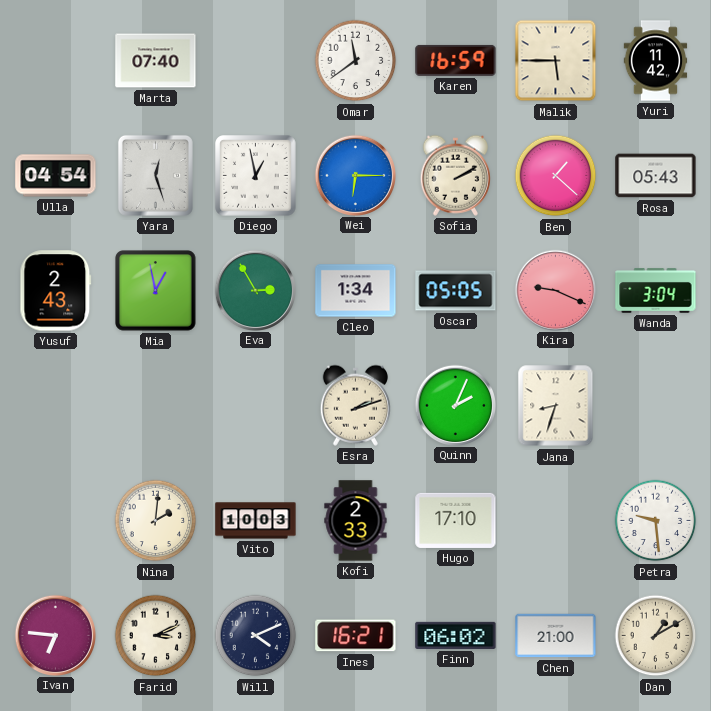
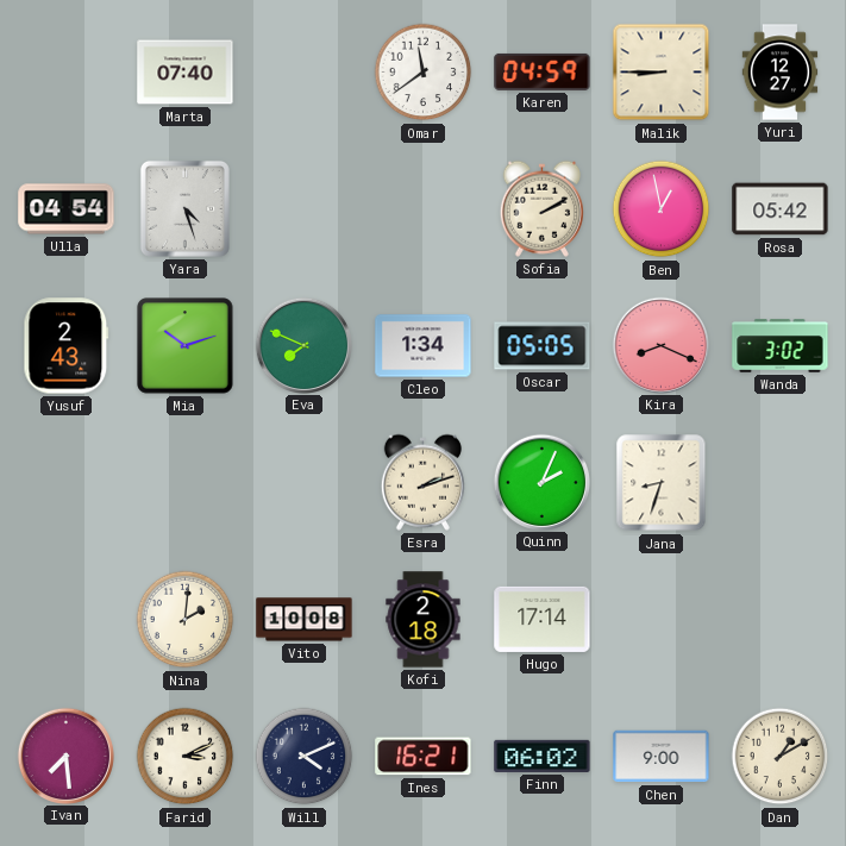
Karen: 16:59 -> 04:59
Malik: 5:45 -> 8:45
Yuri: 11:42 -> 12:27
Yara: 12:27 -> 4:27
Diego: 12:58 -> none
Wei: 6:15 -> none
Ben: 1:22 -> 12:58
Rosa: 05:43 -> 05:42
Mia: 12:58 -> 10:12
Eva: 2:55 -> 7:49
Kira: 9:19 -> 8:19
Wanda: 3:04 -> 3:02
Vito: 10:03 -> 10:08
Kofi: 2:33 -> 2:18
Hugo: 17:10 -> 17:14
Petra: 9:29 -> none
Ivan: 6:46 -> 7:29
Chen: 21:00 -> 9:00
